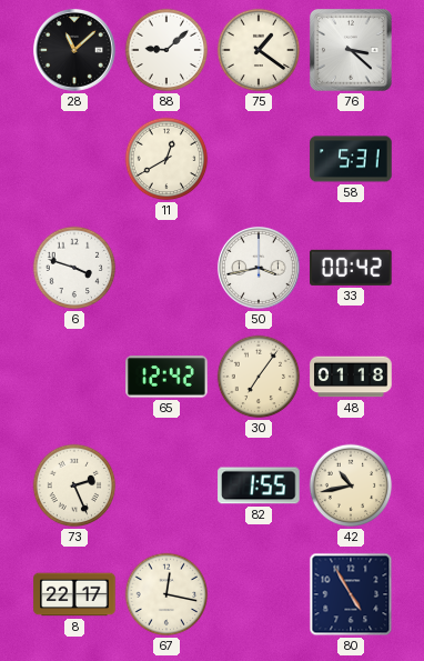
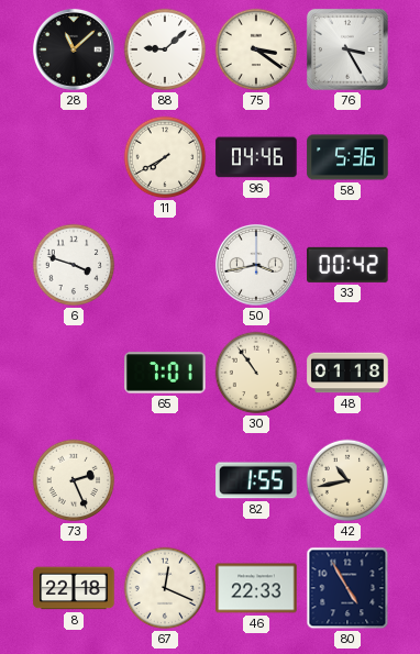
75: 1:21 -> 3:21
76: 3:22 -> 3:25
11: 12:40 -> 7:40
96: none -> 04:46
58: 5:31 -> 5:36
65: 12:42 -> 7:01
30: 7:06 -> 10:54
8: 22:17 -> 22:18
67: 12:17 -> 12:19
46: none -> 22:33
